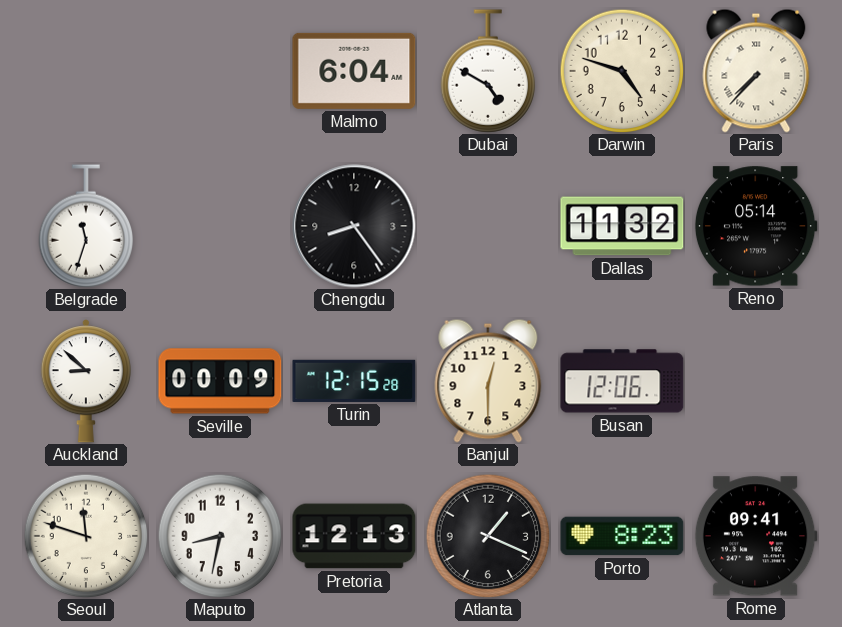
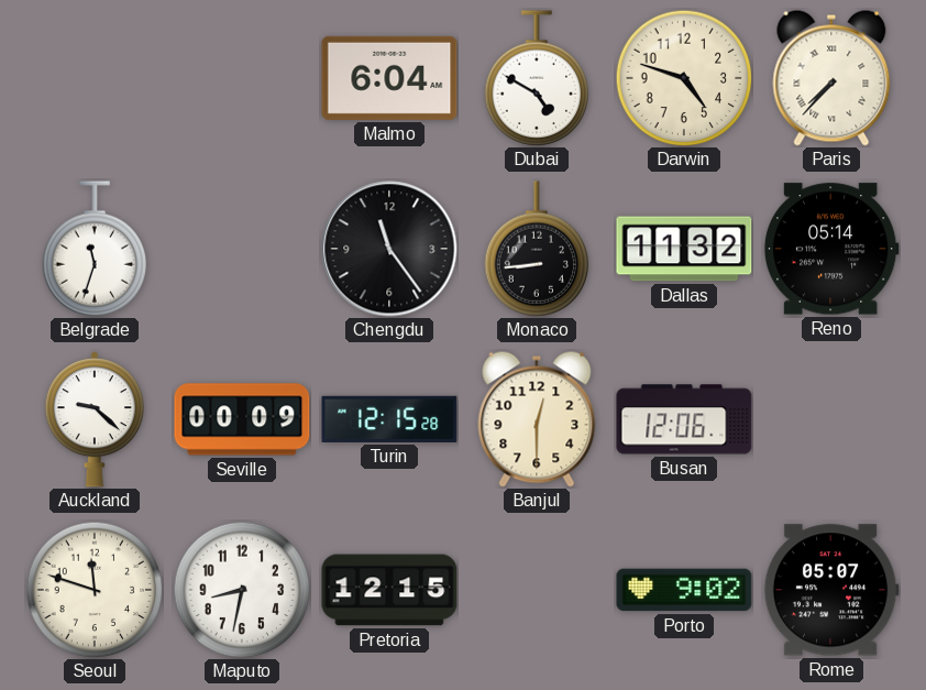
Chengdu: 8:24 -> 11:24
Monaco: none -> 8:44
Auckland: 8:52 -> 9:22
Pretoria: 12:13 -> 12:15
Atlanta: 1:19 -> none
Porto: 8:23 -> 9:02
Rome: 09:41 -> 05:07
